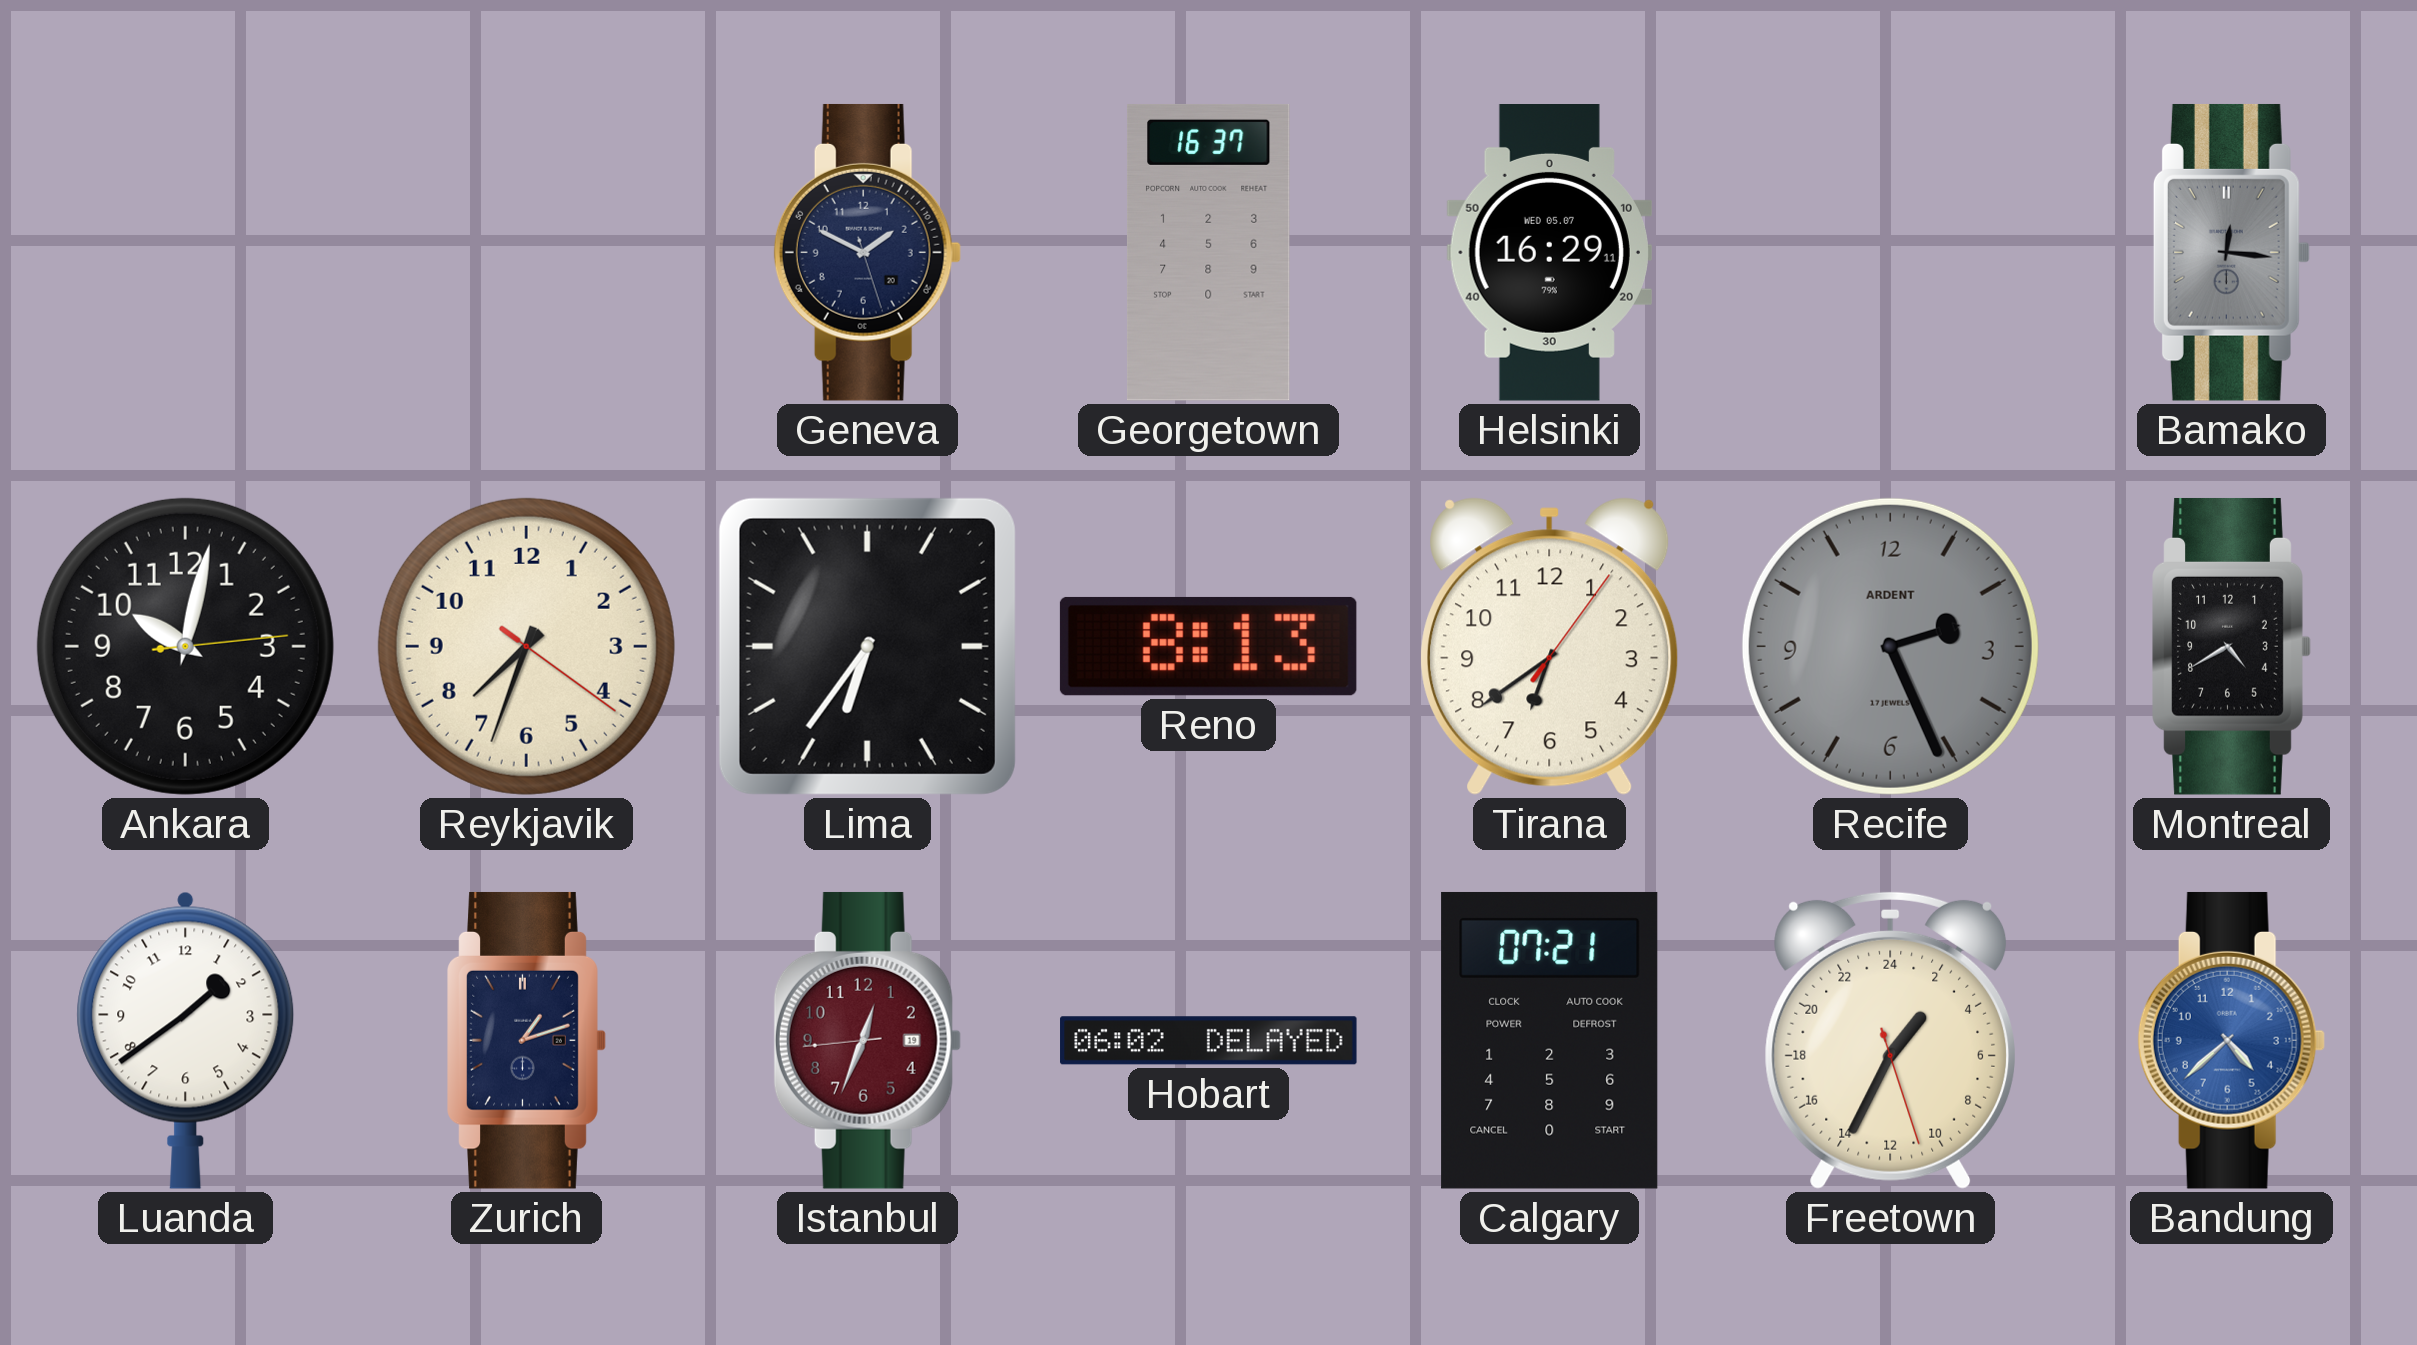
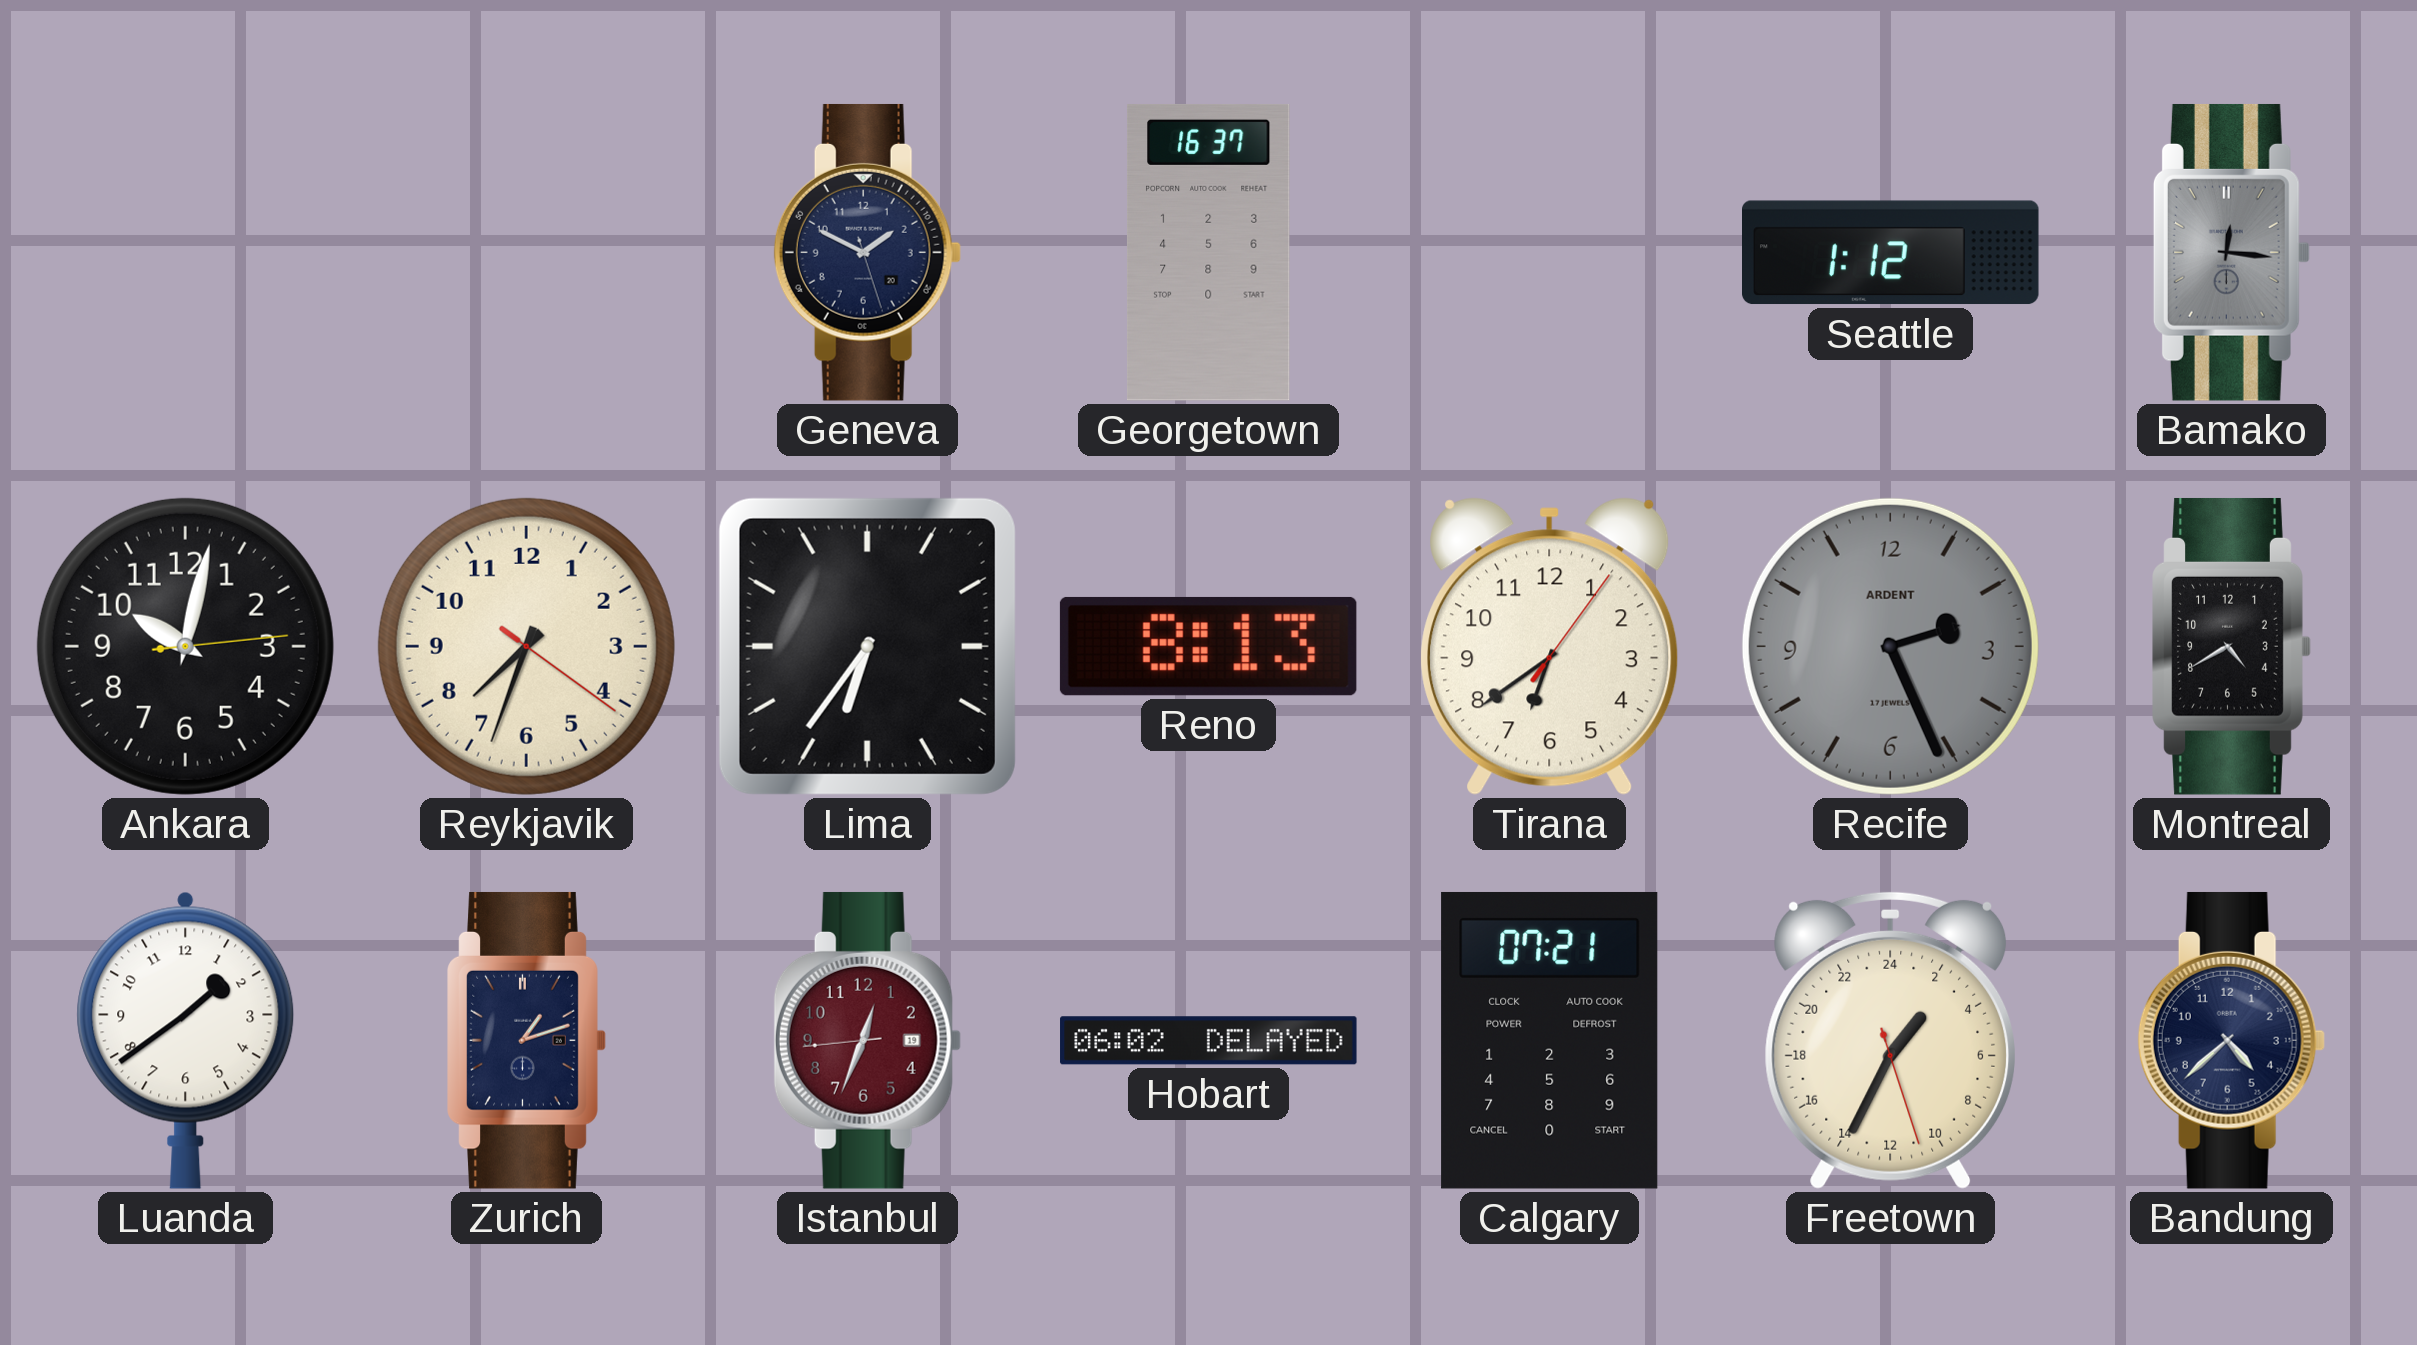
Helsinki: 16:29 -> none
Seattle: none -> 1:12
Bandung dial: blue -> navy
